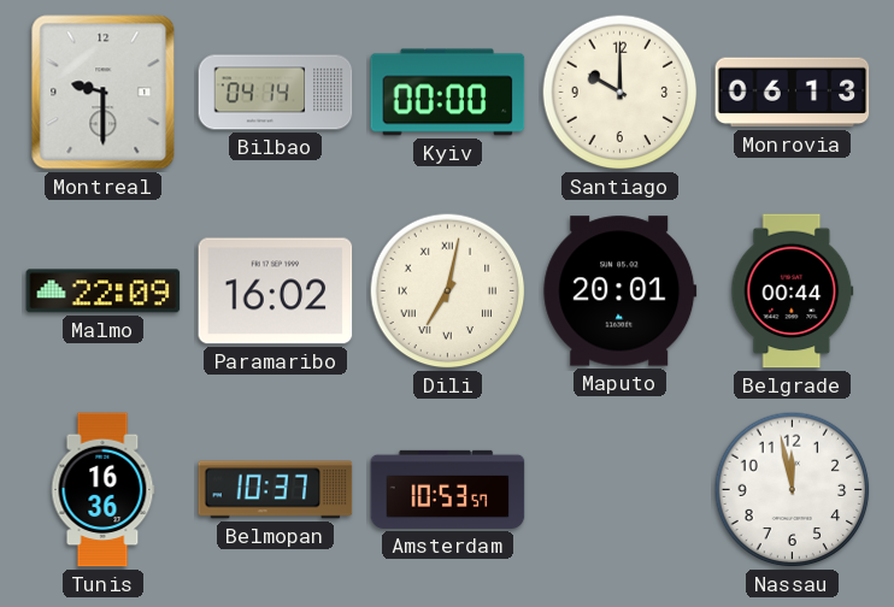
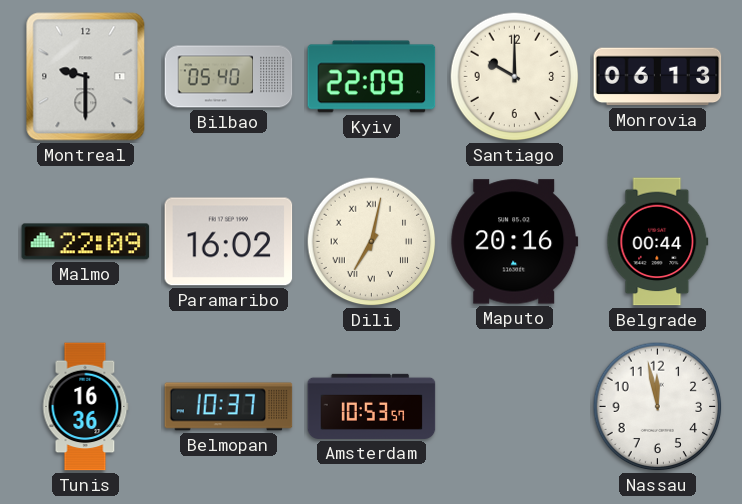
Bilbao: 04:14 -> 05:40
Kyiv: 00:00 -> 22:09
Maputo: 20:01 -> 20:16
